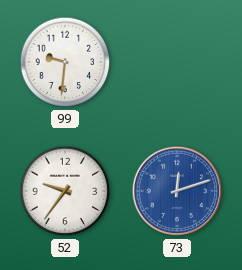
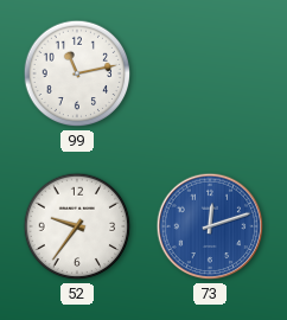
99: 9:31 -> 11:13
